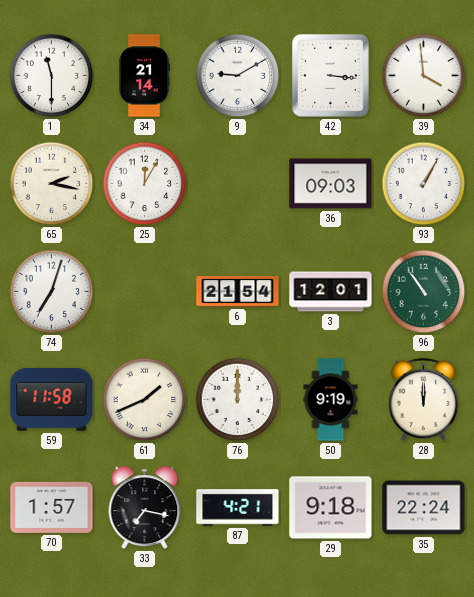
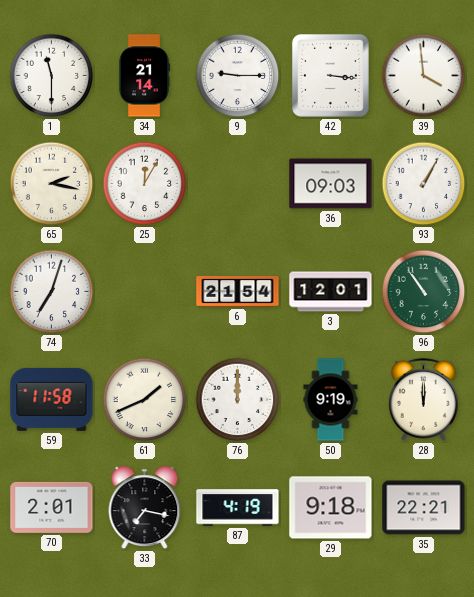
9: 9:10 -> 9:15
70: 1:57 -> 2:01
87: 4:21 -> 4:19
35: 22:24 -> 22:21
